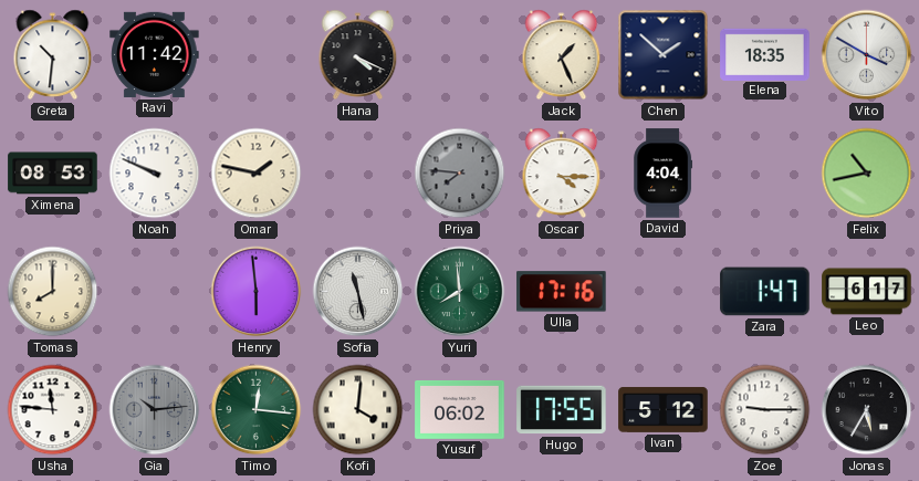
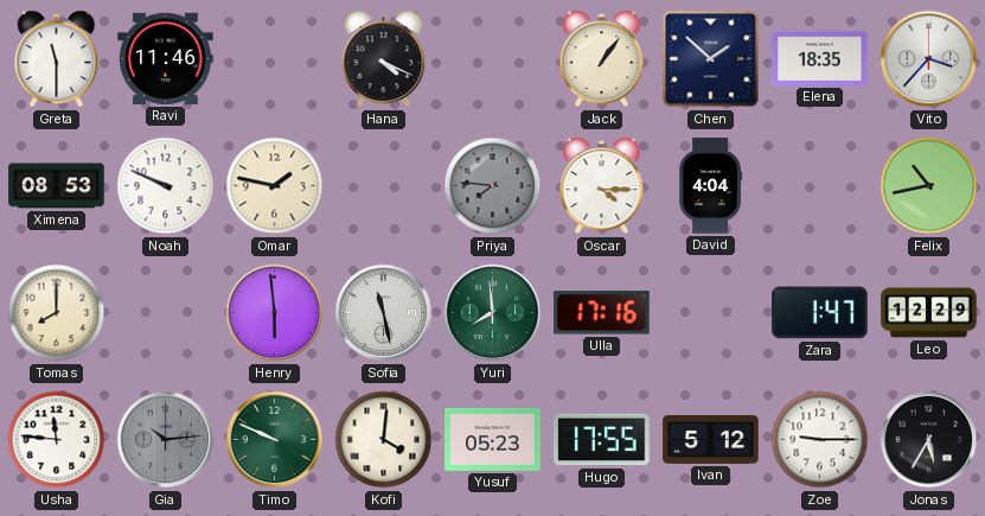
Greta: 10:31 -> 11:30
Ravi: 11:42 -> 11:46
Jack: 1:26 -> 1:06
Vito: 3:50 -> 3:37
Leo: 6:17 -> 12:29
Timo: 12:16 -> 9:49
Yusuf: 06:02 -> 05:23
